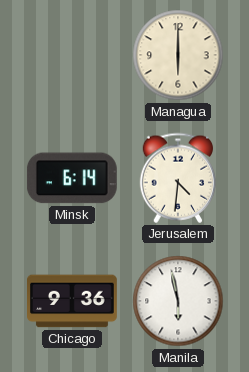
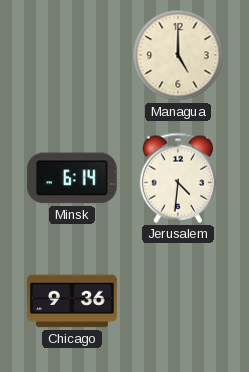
Managua: 6:00 -> 5:00
Manila: 5:58 -> none
